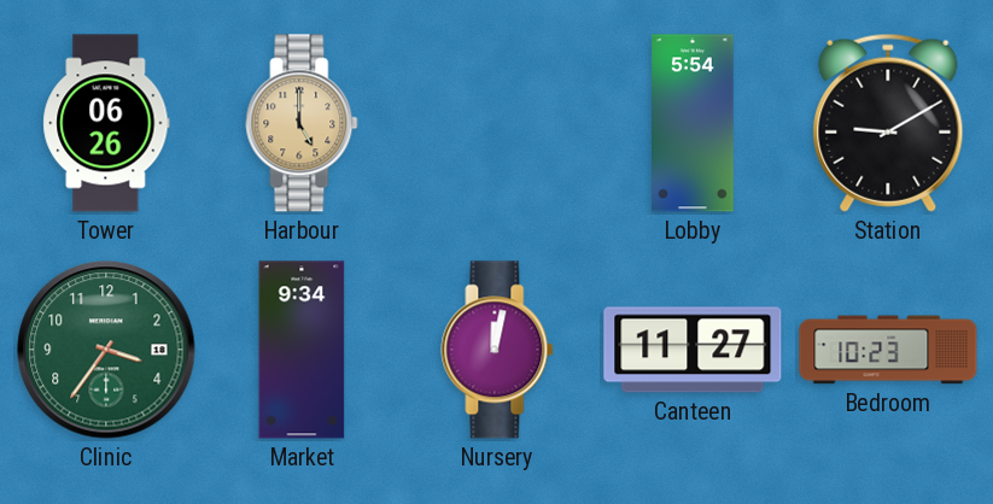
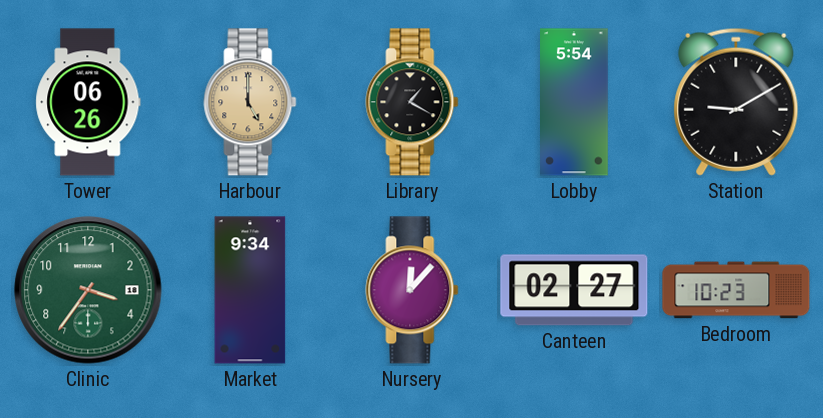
Library: none -> 1:20
Nursery: 12:02 -> 12:07
Canteen: 11:27 -> 02:27
